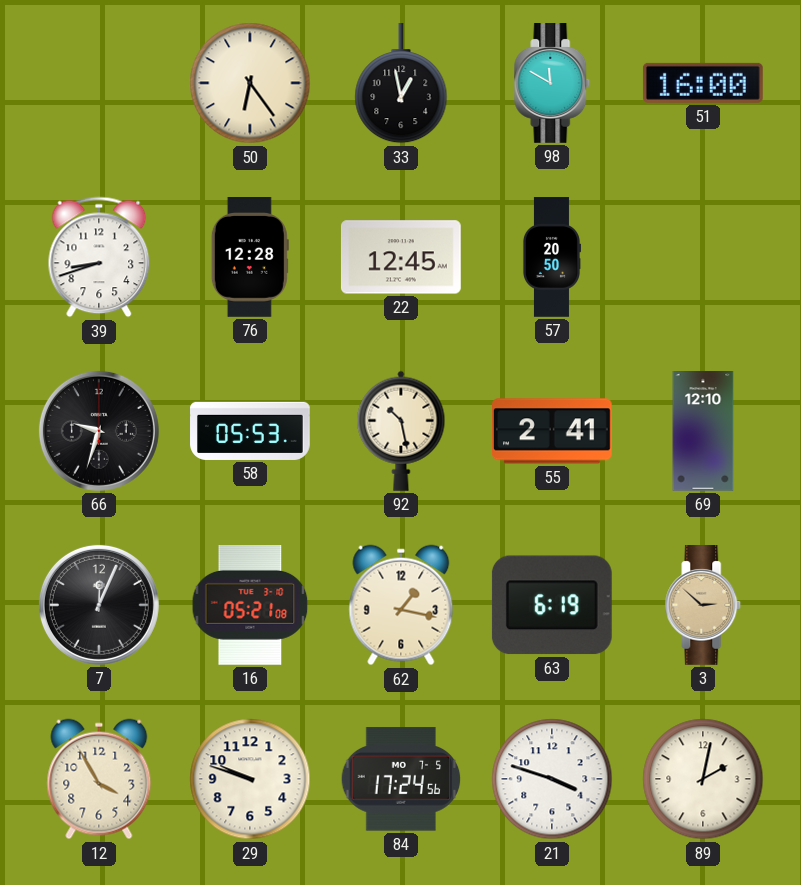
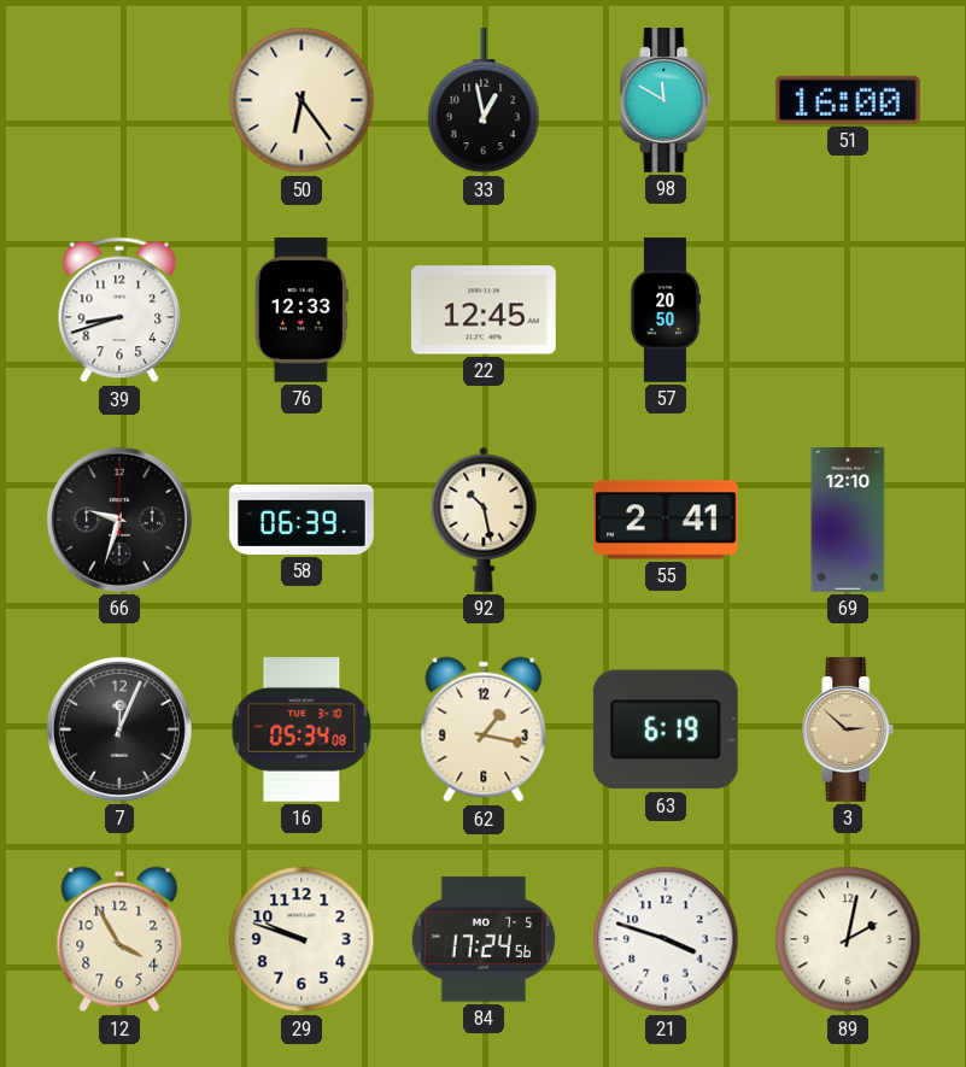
76: 12:28 -> 12:33
58: 05:53 -> 06:39
16: 05:21 -> 05:34
